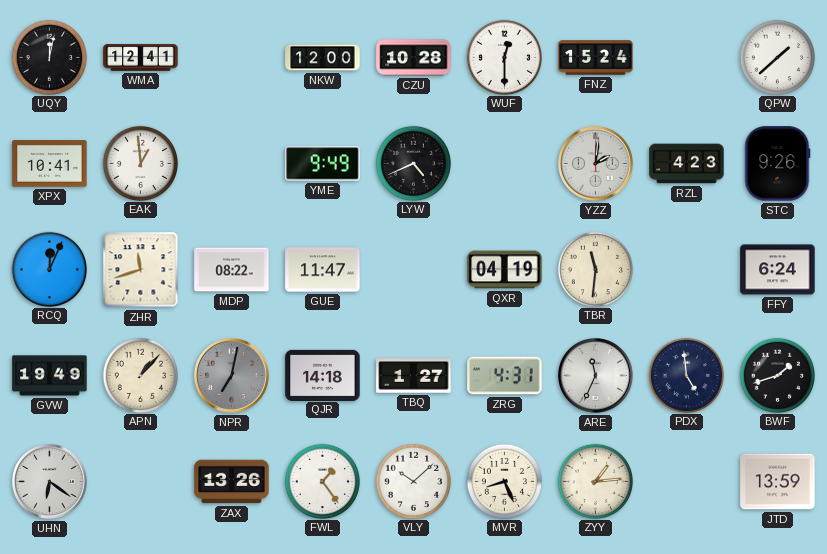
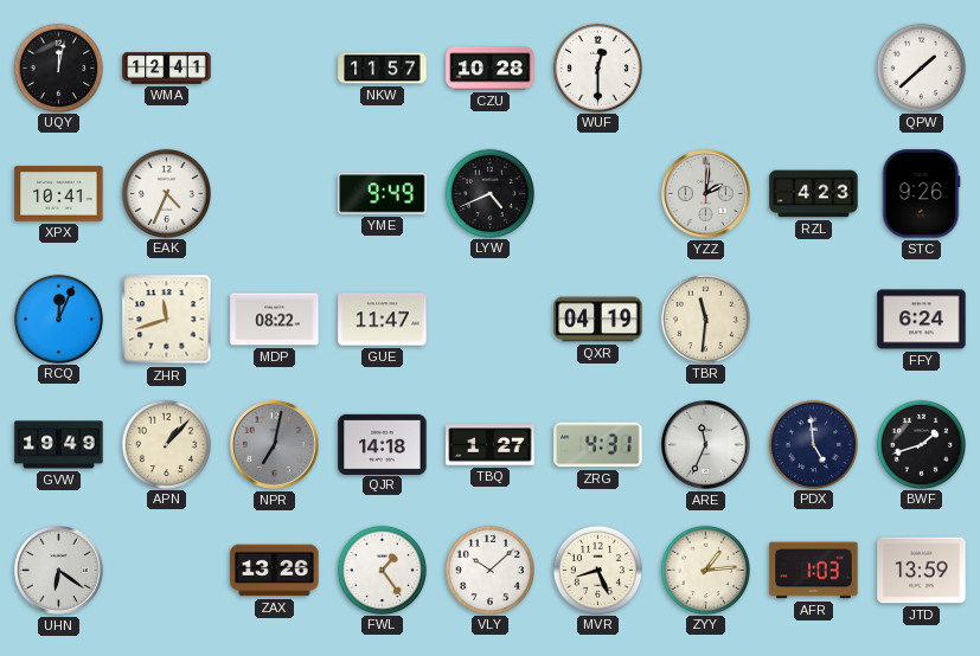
NKW: 12:00 -> 11:57
FNZ: 15:24 -> none
EAK: 12:59 -> 4:34
AFR: none -> 1:03
